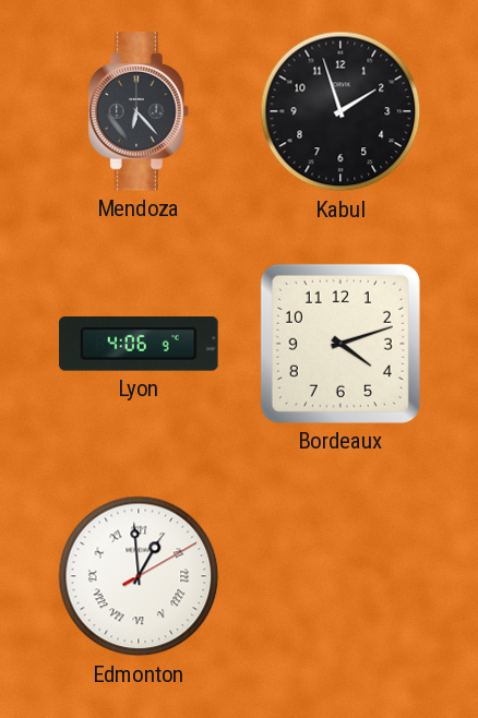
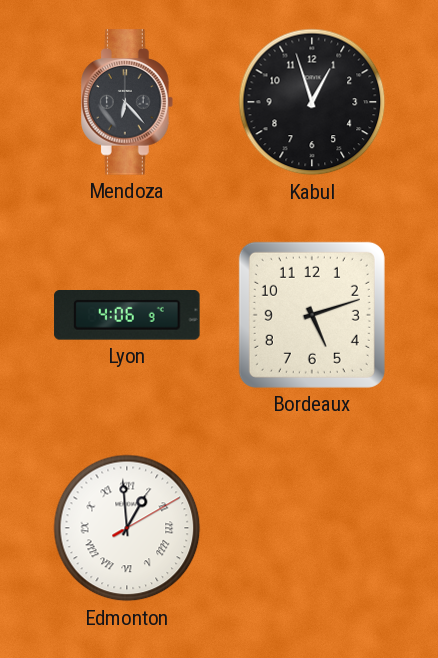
Kabul: 1:57 -> 12:57
Bordeaux: 4:12 -> 5:12
